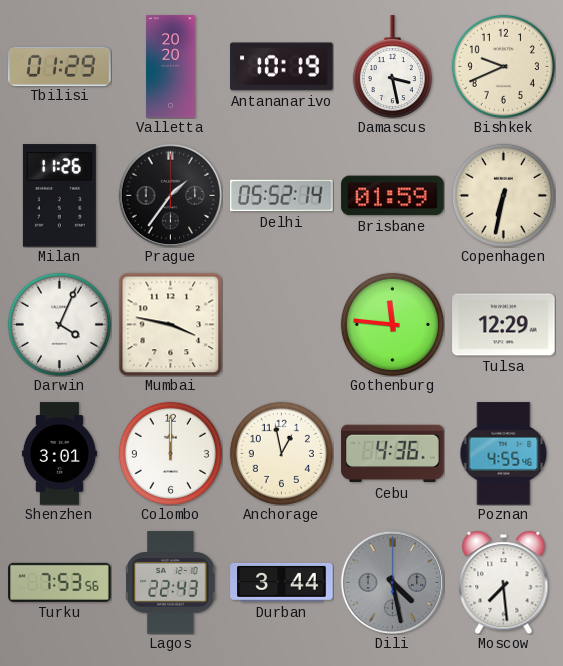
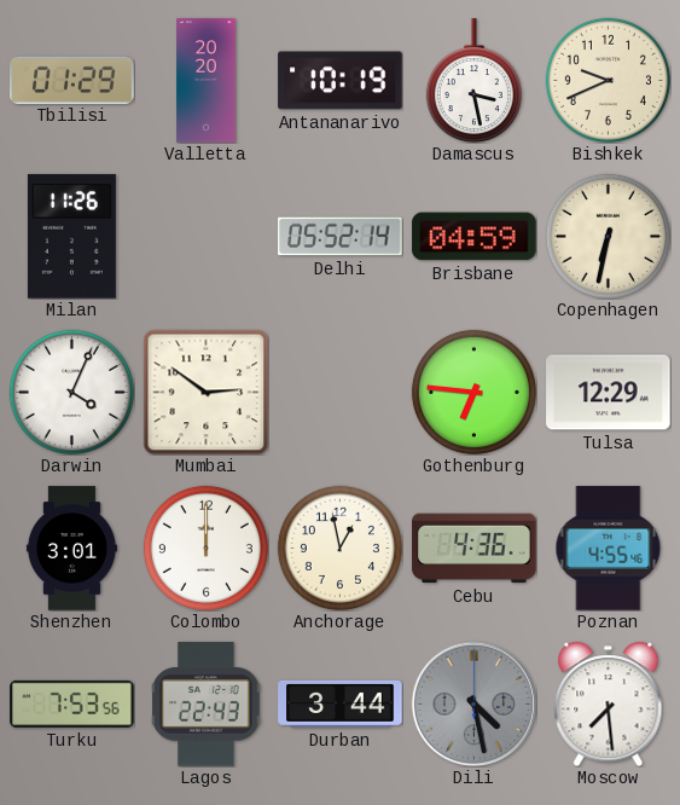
Prague: 1:36 -> none
Brisbane: 01:59 -> 04:59
Mumbai: 3:47 -> 2:51
Gothenburg: 11:46 -> 6:46
